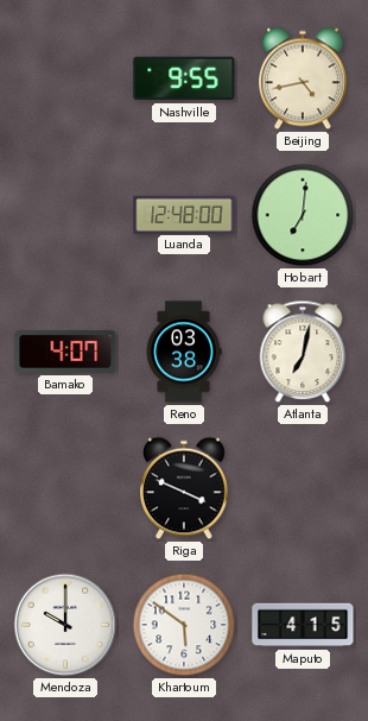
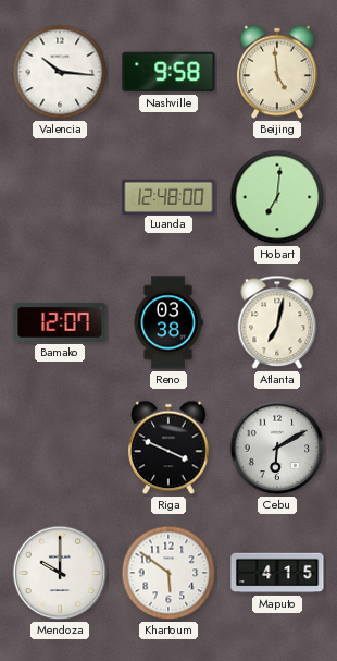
Valencia: none -> 10:16
Nashville: 9:55 -> 9:58
Beijing: 4:43 -> 4:59
Bamako: 4:07 -> 12:07
Cebu: none -> 6:10
